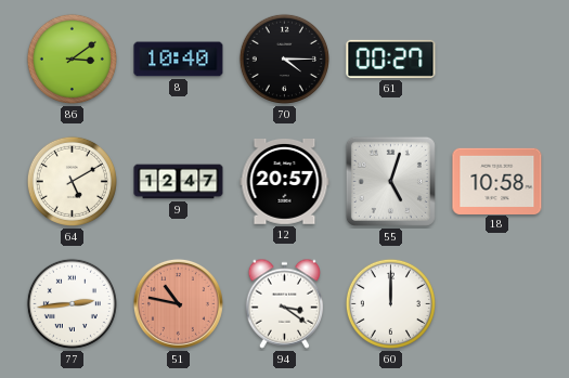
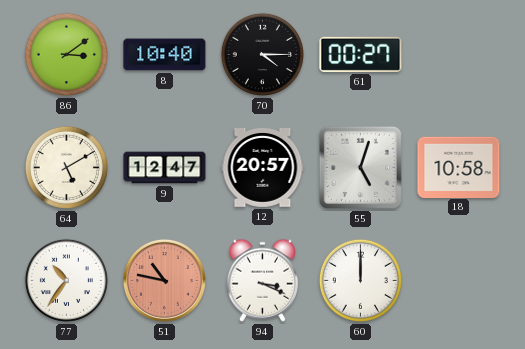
77: 2:44 -> 10:36
94: 3:21 -> 3:19
